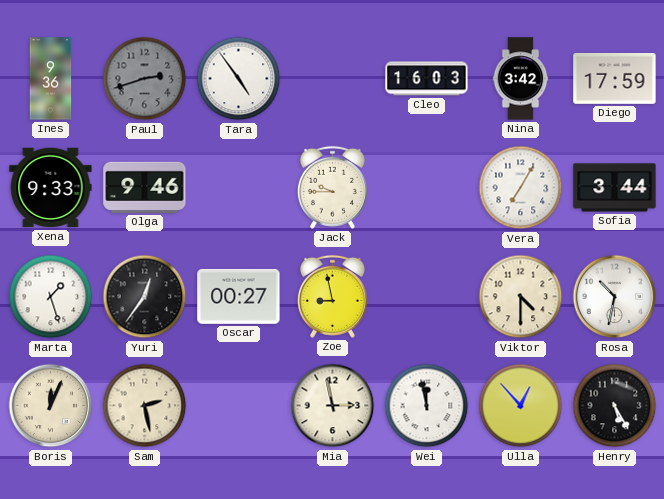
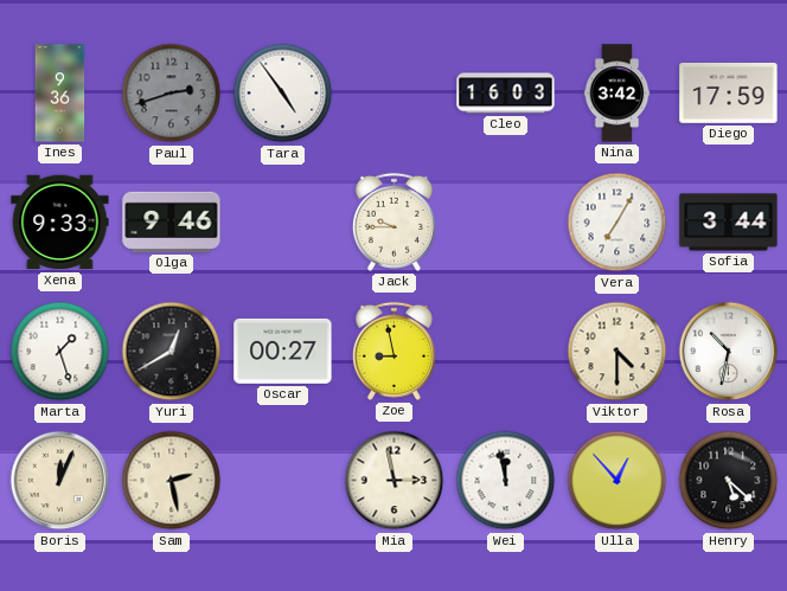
Yuri: 12:36 -> 12:40
Henry: 5:25 -> 5:22
